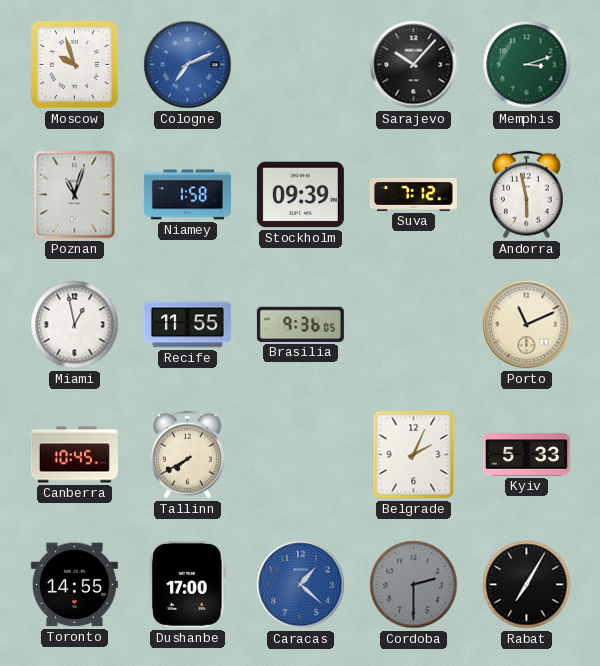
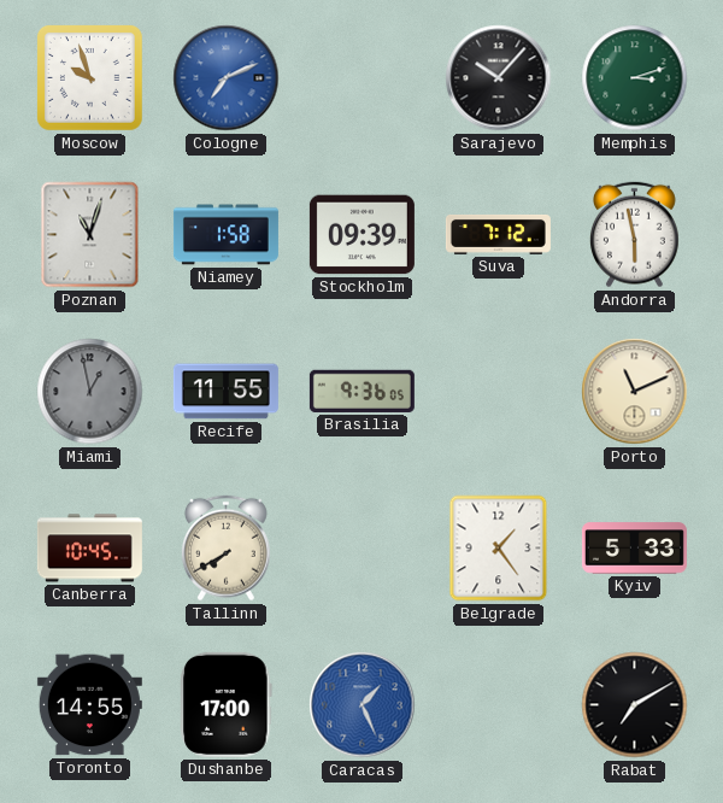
Miami dial: white -> grey
Belgrade: 2:04 -> 1:24
Caracas: 1:22 -> 1:26
Cordoba: 2:30 -> none
Rabat: 7:05 -> 7:10
